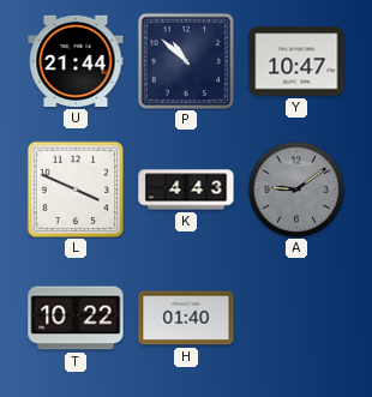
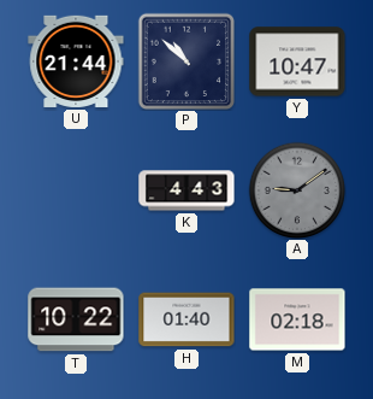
L: 3:49 -> none
M: none -> 02:18
